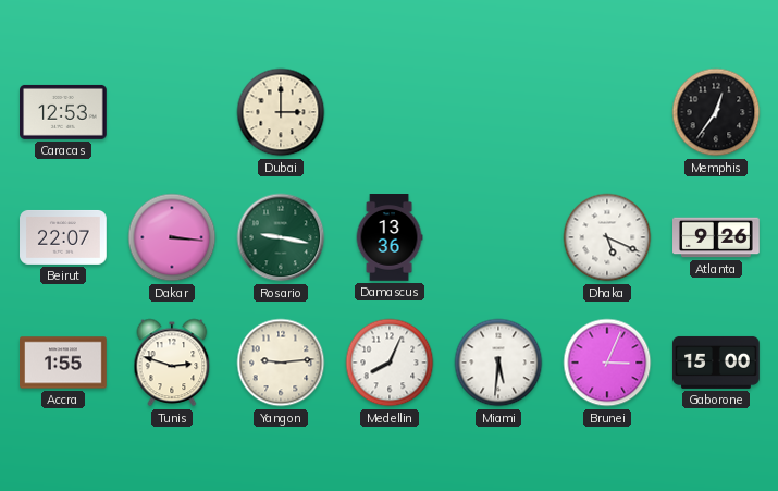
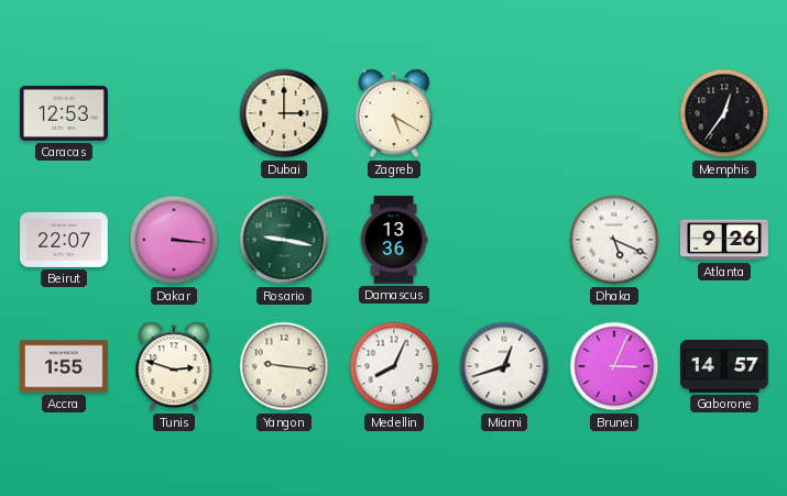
Zagreb: none -> 5:20
Yangon: 9:14 -> 9:16
Miami: 5:31 -> 12:42
Gaborone: 15:00 -> 14:57
